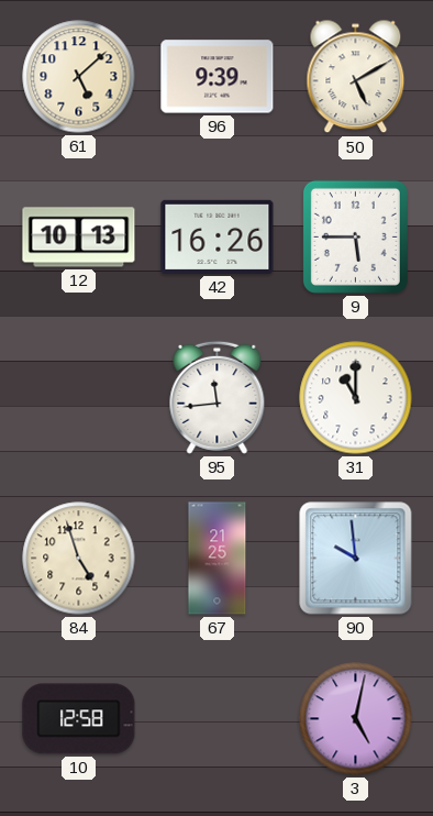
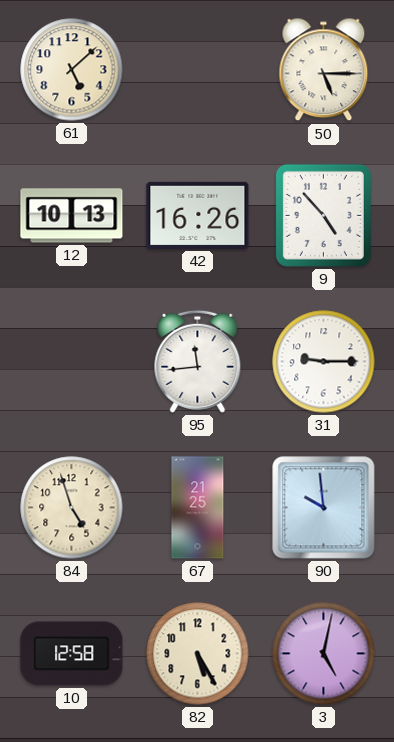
96: 9:39 -> none
50: 5:10 -> 5:15
9: 5:45 -> 4:53
31: 11:00 -> 9:15
82: none -> 5:25
